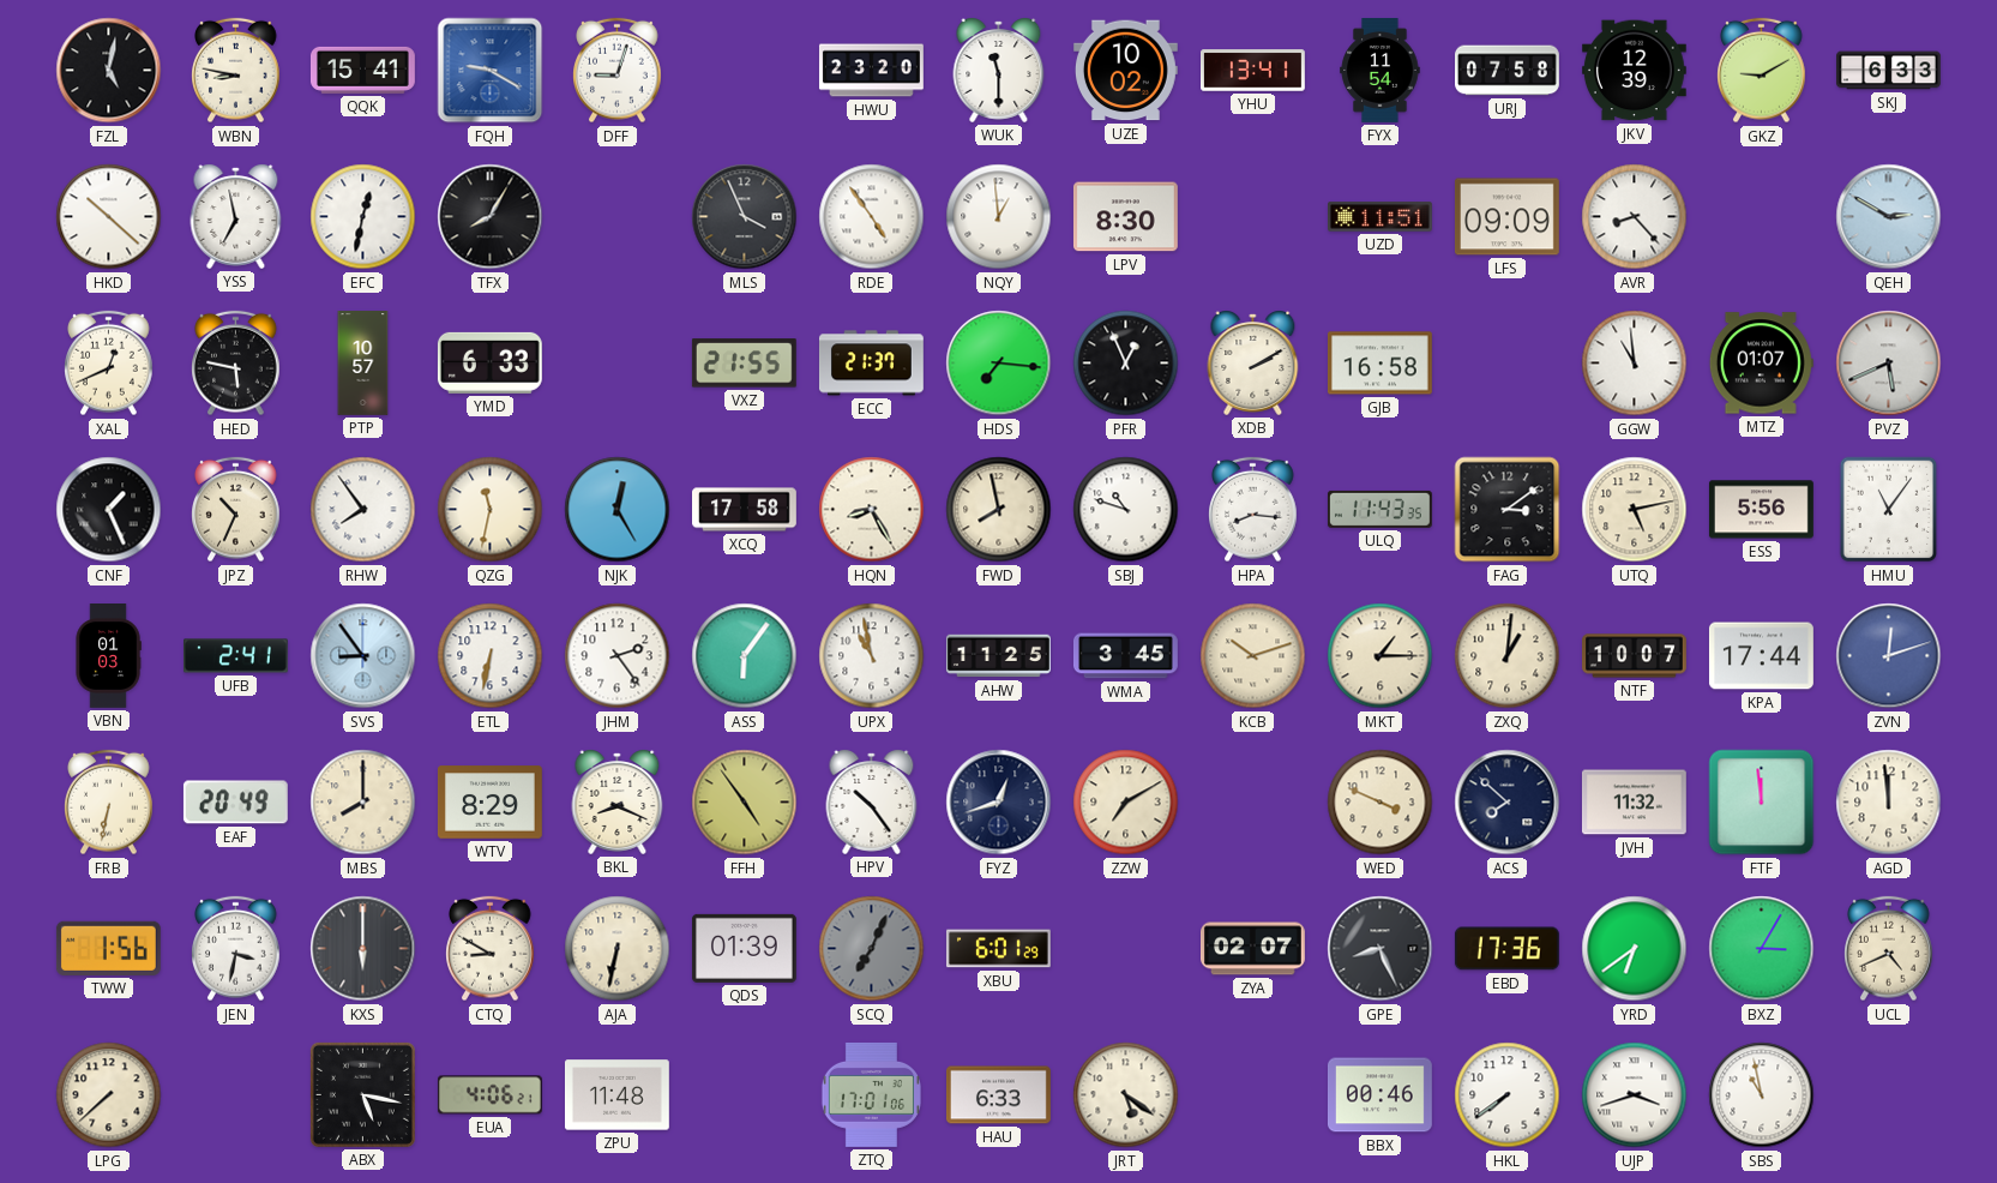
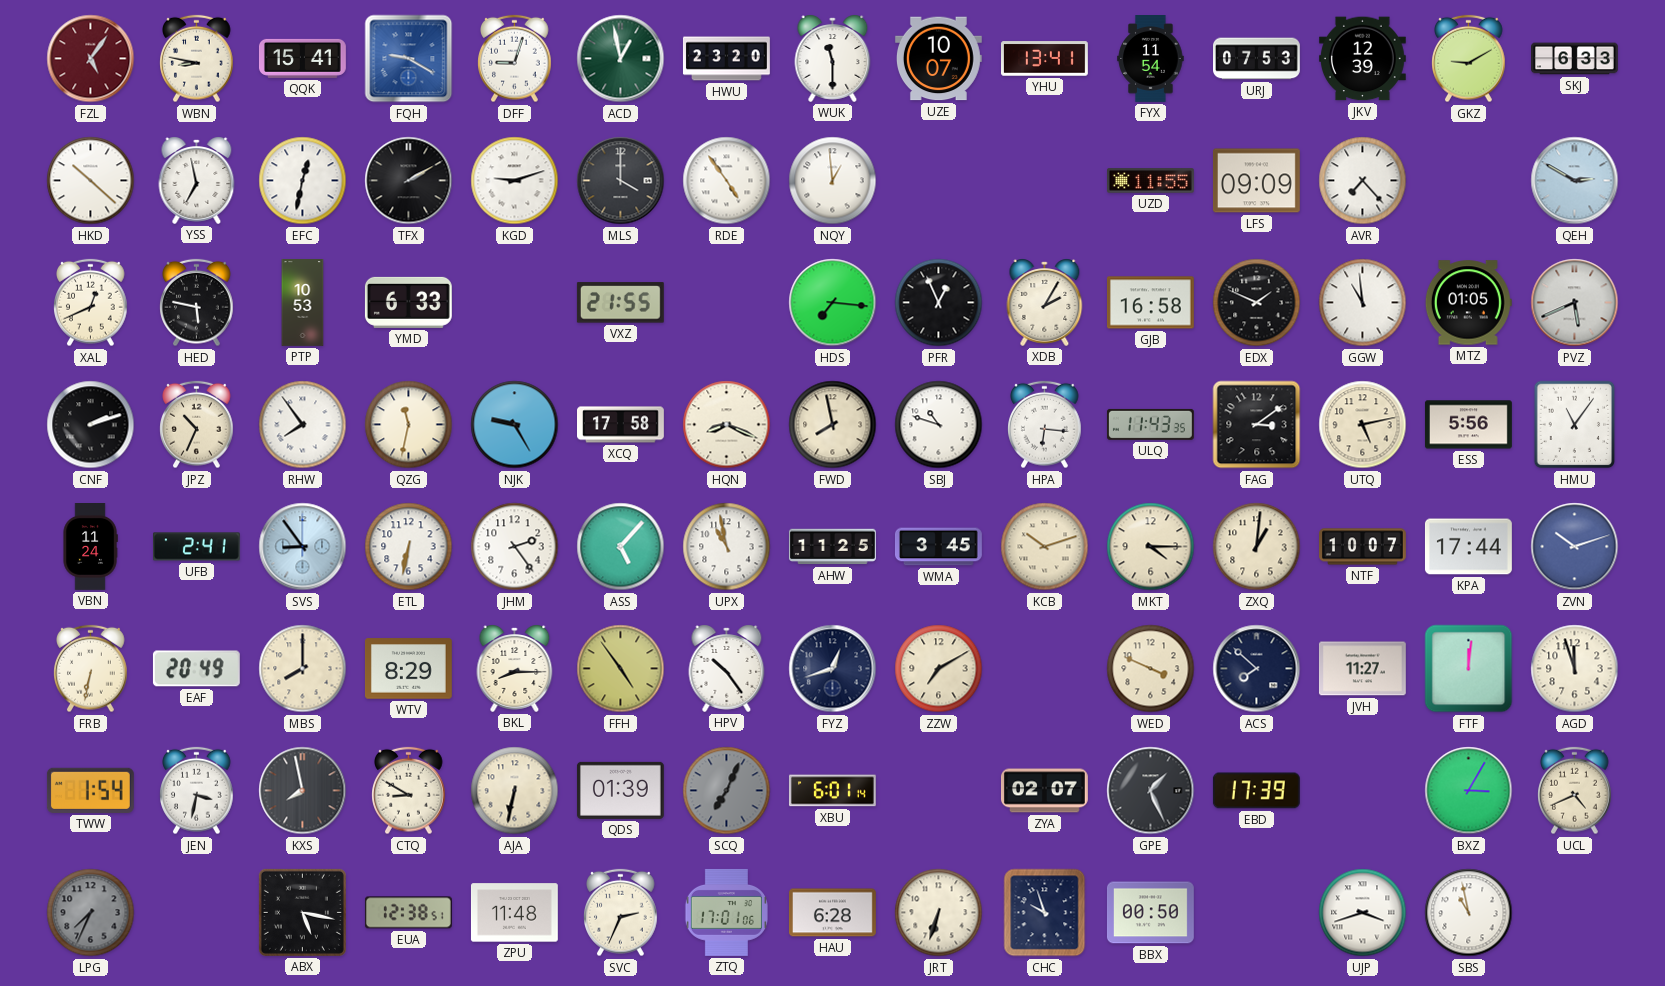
FZL: 5:02 -> 5:06
FZL dial: black -> burgundy
ACD: none -> 12:58
UZE: 10:02 -> 10:07
URJ: 07:58 -> 07:53
TFX: 8:05 -> 2:10
KGD: none -> 9:12
MLS: 3:56 -> 4:00
LPV: 8:30 -> none
UZD: 11:51 -> 11:55
AVR: 8:23 -> 7:23
PTP: 10:57 -> 10:53
ECC: 21:37 -> none
XDB: 2:10 -> 2:05
EDX: none -> 1:49
MTZ: 01:07 -> 01:05
CNF: 1:26 -> 2:12
NJK: 12:25 -> 9:25
HQN: 8:25 -> 8:19
HPA: 8:16 -> 6:16
VBN: 01:03 -> 11:24
ASS: 6:06 -> 5:07
MKT: 1:15 -> 4:15
ZVN: 12:12 -> 10:12
BKL: 8:19 -> 8:15
JVH: 11:32 -> 11:27
FTF: 11:59 -> 12:01
AGD: 11:59 -> 11:57
TWW: 1:56 -> 1:54
KXS: 6:00 -> 7:58
XBU: 6:01:29 -> 6:01:14
GPE: 8:26 -> 1:26
EBD: 17:36 -> 17:39
YRD: 6:39 -> none
LPG: 7:38 -> 7:34
LPG dial: cream -> grey
EUA: 4:06 -> 12:38
SVC: none -> 2:34
HAU: 6:33 -> 6:28
JRT: 5:21 -> 6:33
CHC: none -> 9:57
BBX: 00:46 -> 00:50
HKL: 7:39 -> none
